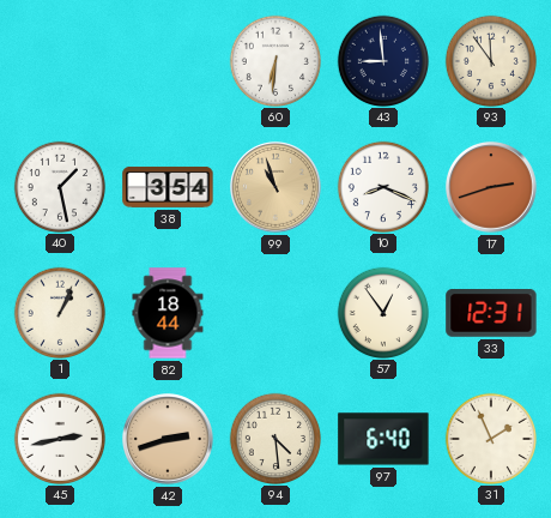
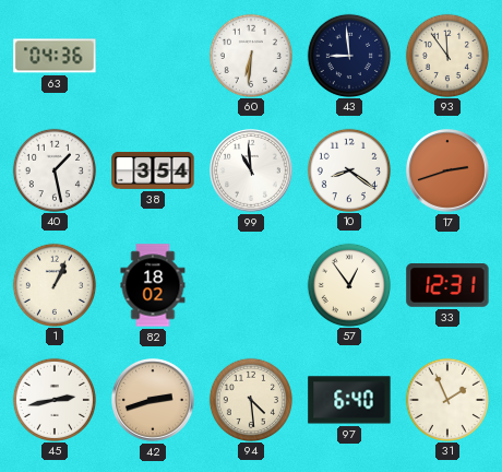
63: none -> 04:36
99: 10:57 -> 10:59
99 dial: champagne -> white
10: 8:19 -> 8:21
82: 18:44 -> 18:02
